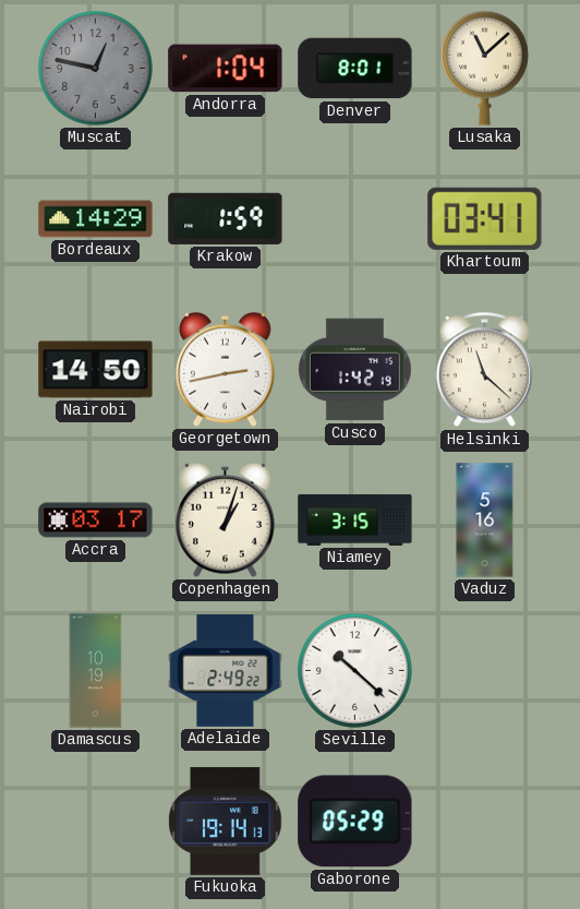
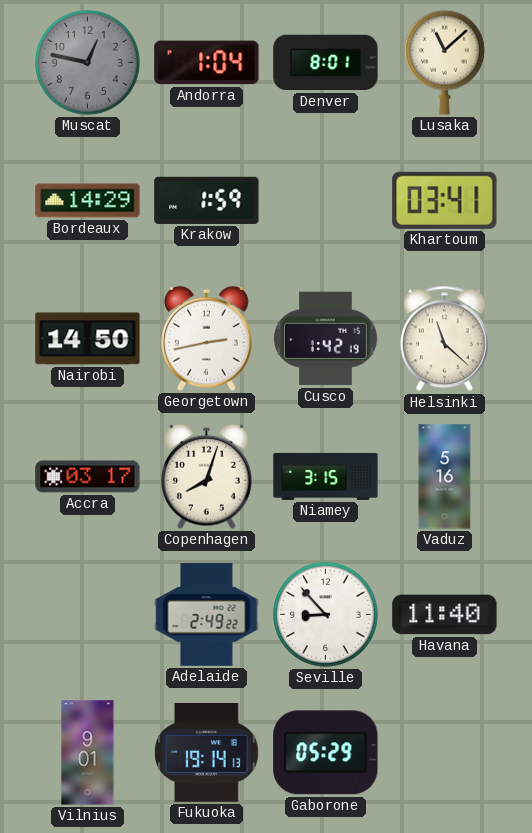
Copenhagen: 1:03 -> 8:03
Damascus: 10:19 -> none
Seville: 10:22 -> 8:53
Havana: none -> 11:40
Vilnius: none -> 9:01
